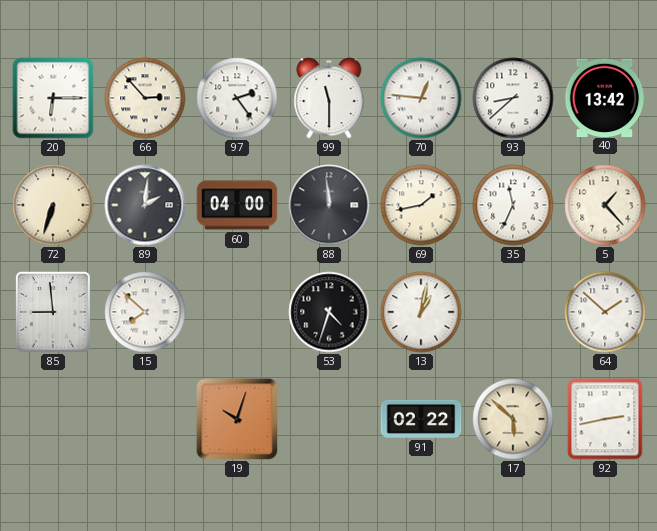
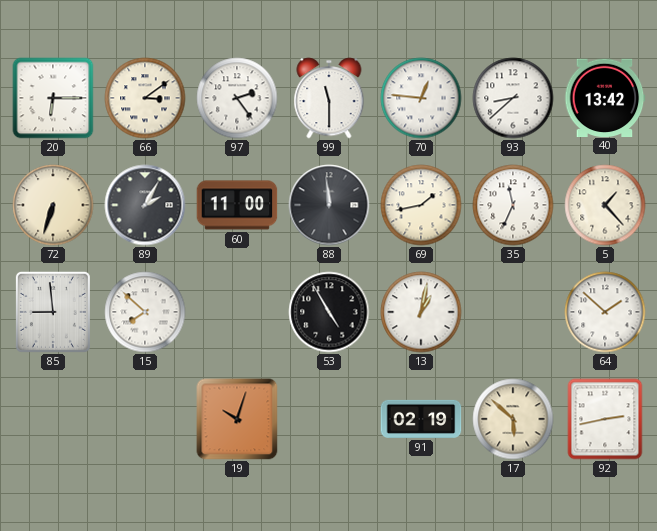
66: 2:53 -> 3:09
89: 2:01 -> 2:05
60: 04:00 -> 11:00
53: 4:33 -> 4:55
91: 02:22 -> 02:19
